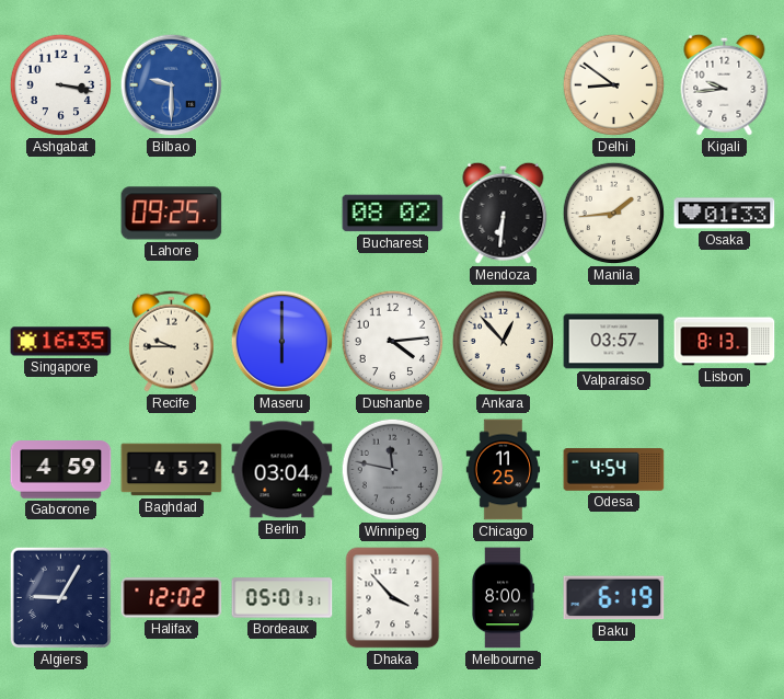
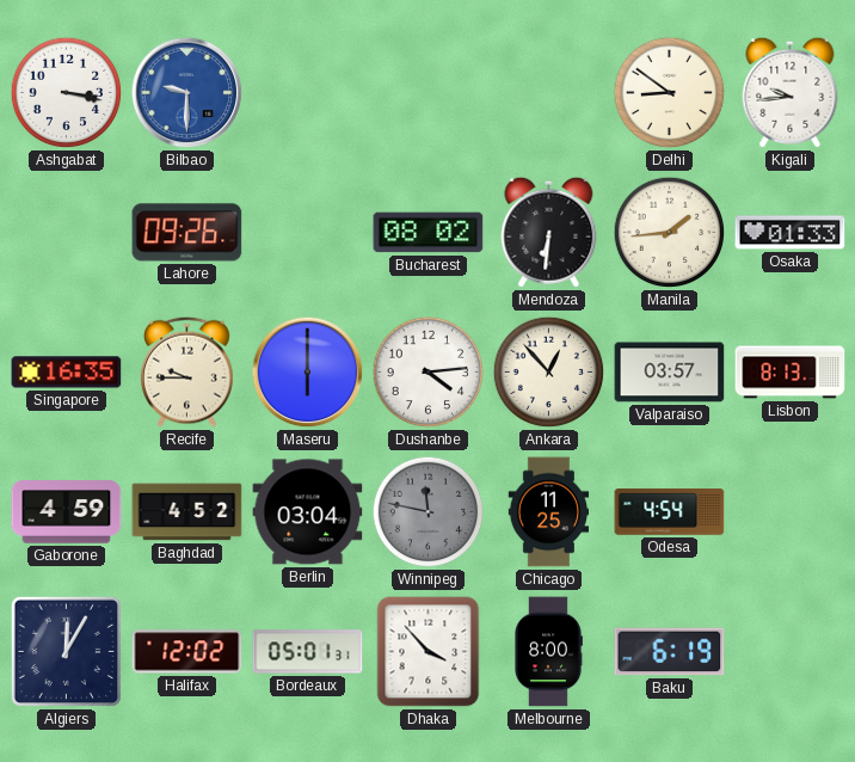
Lahore: 09:25 -> 09:26
Algiers: 9:05 -> 12:05
